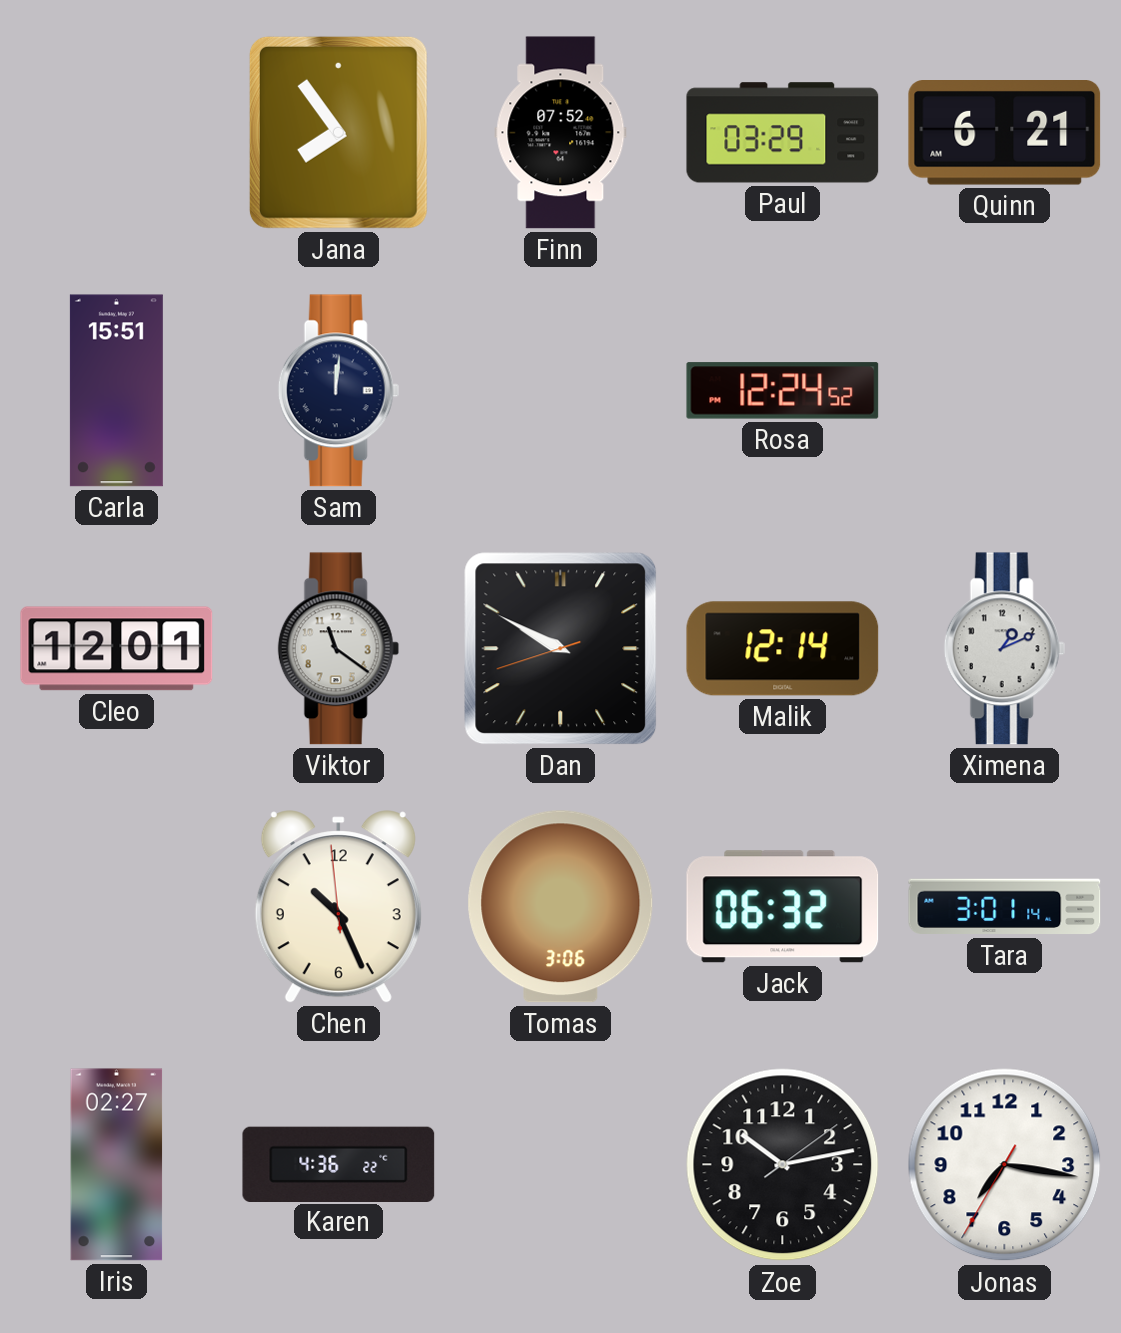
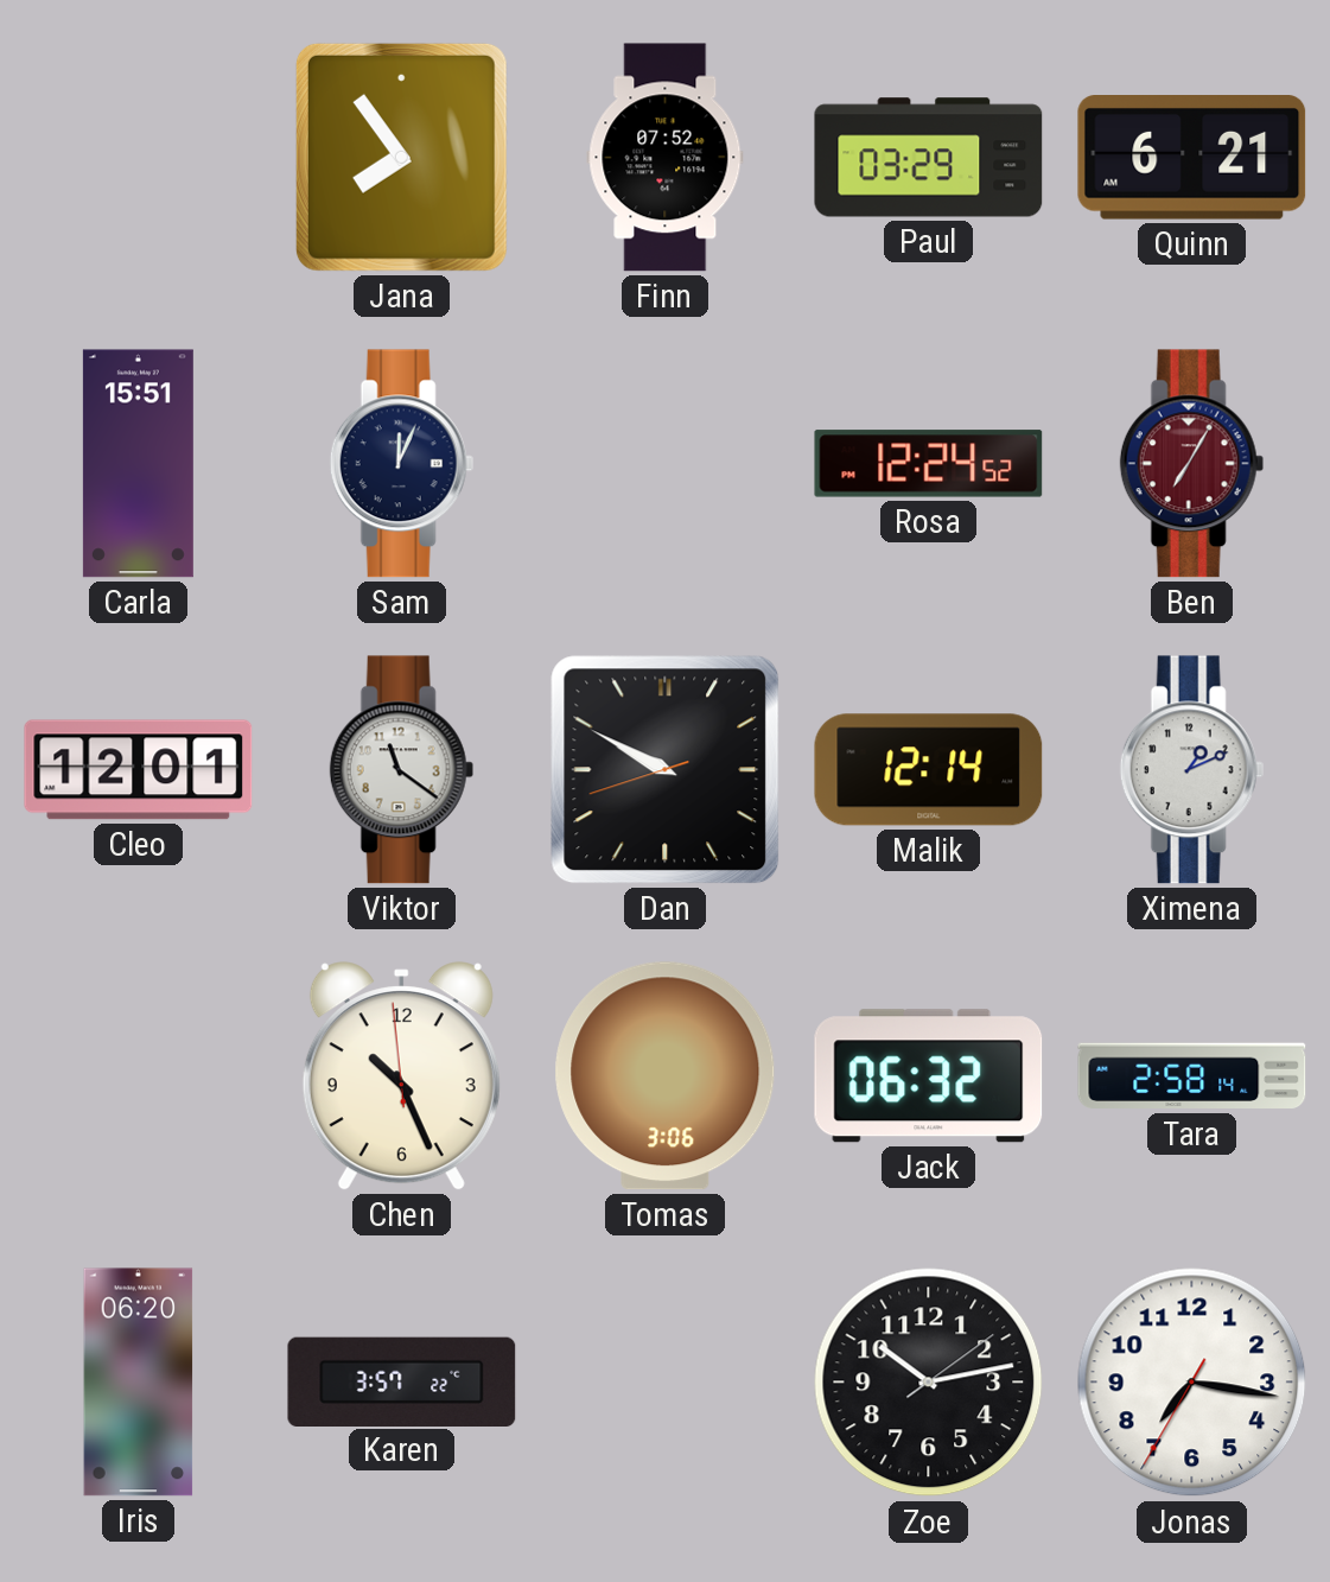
Sam: 12:01 -> 12:04
Ben: none -> 7:05
Tara: 3:01 -> 2:58
Iris: 02:27 -> 06:20
Karen: 4:36 -> 3:57
